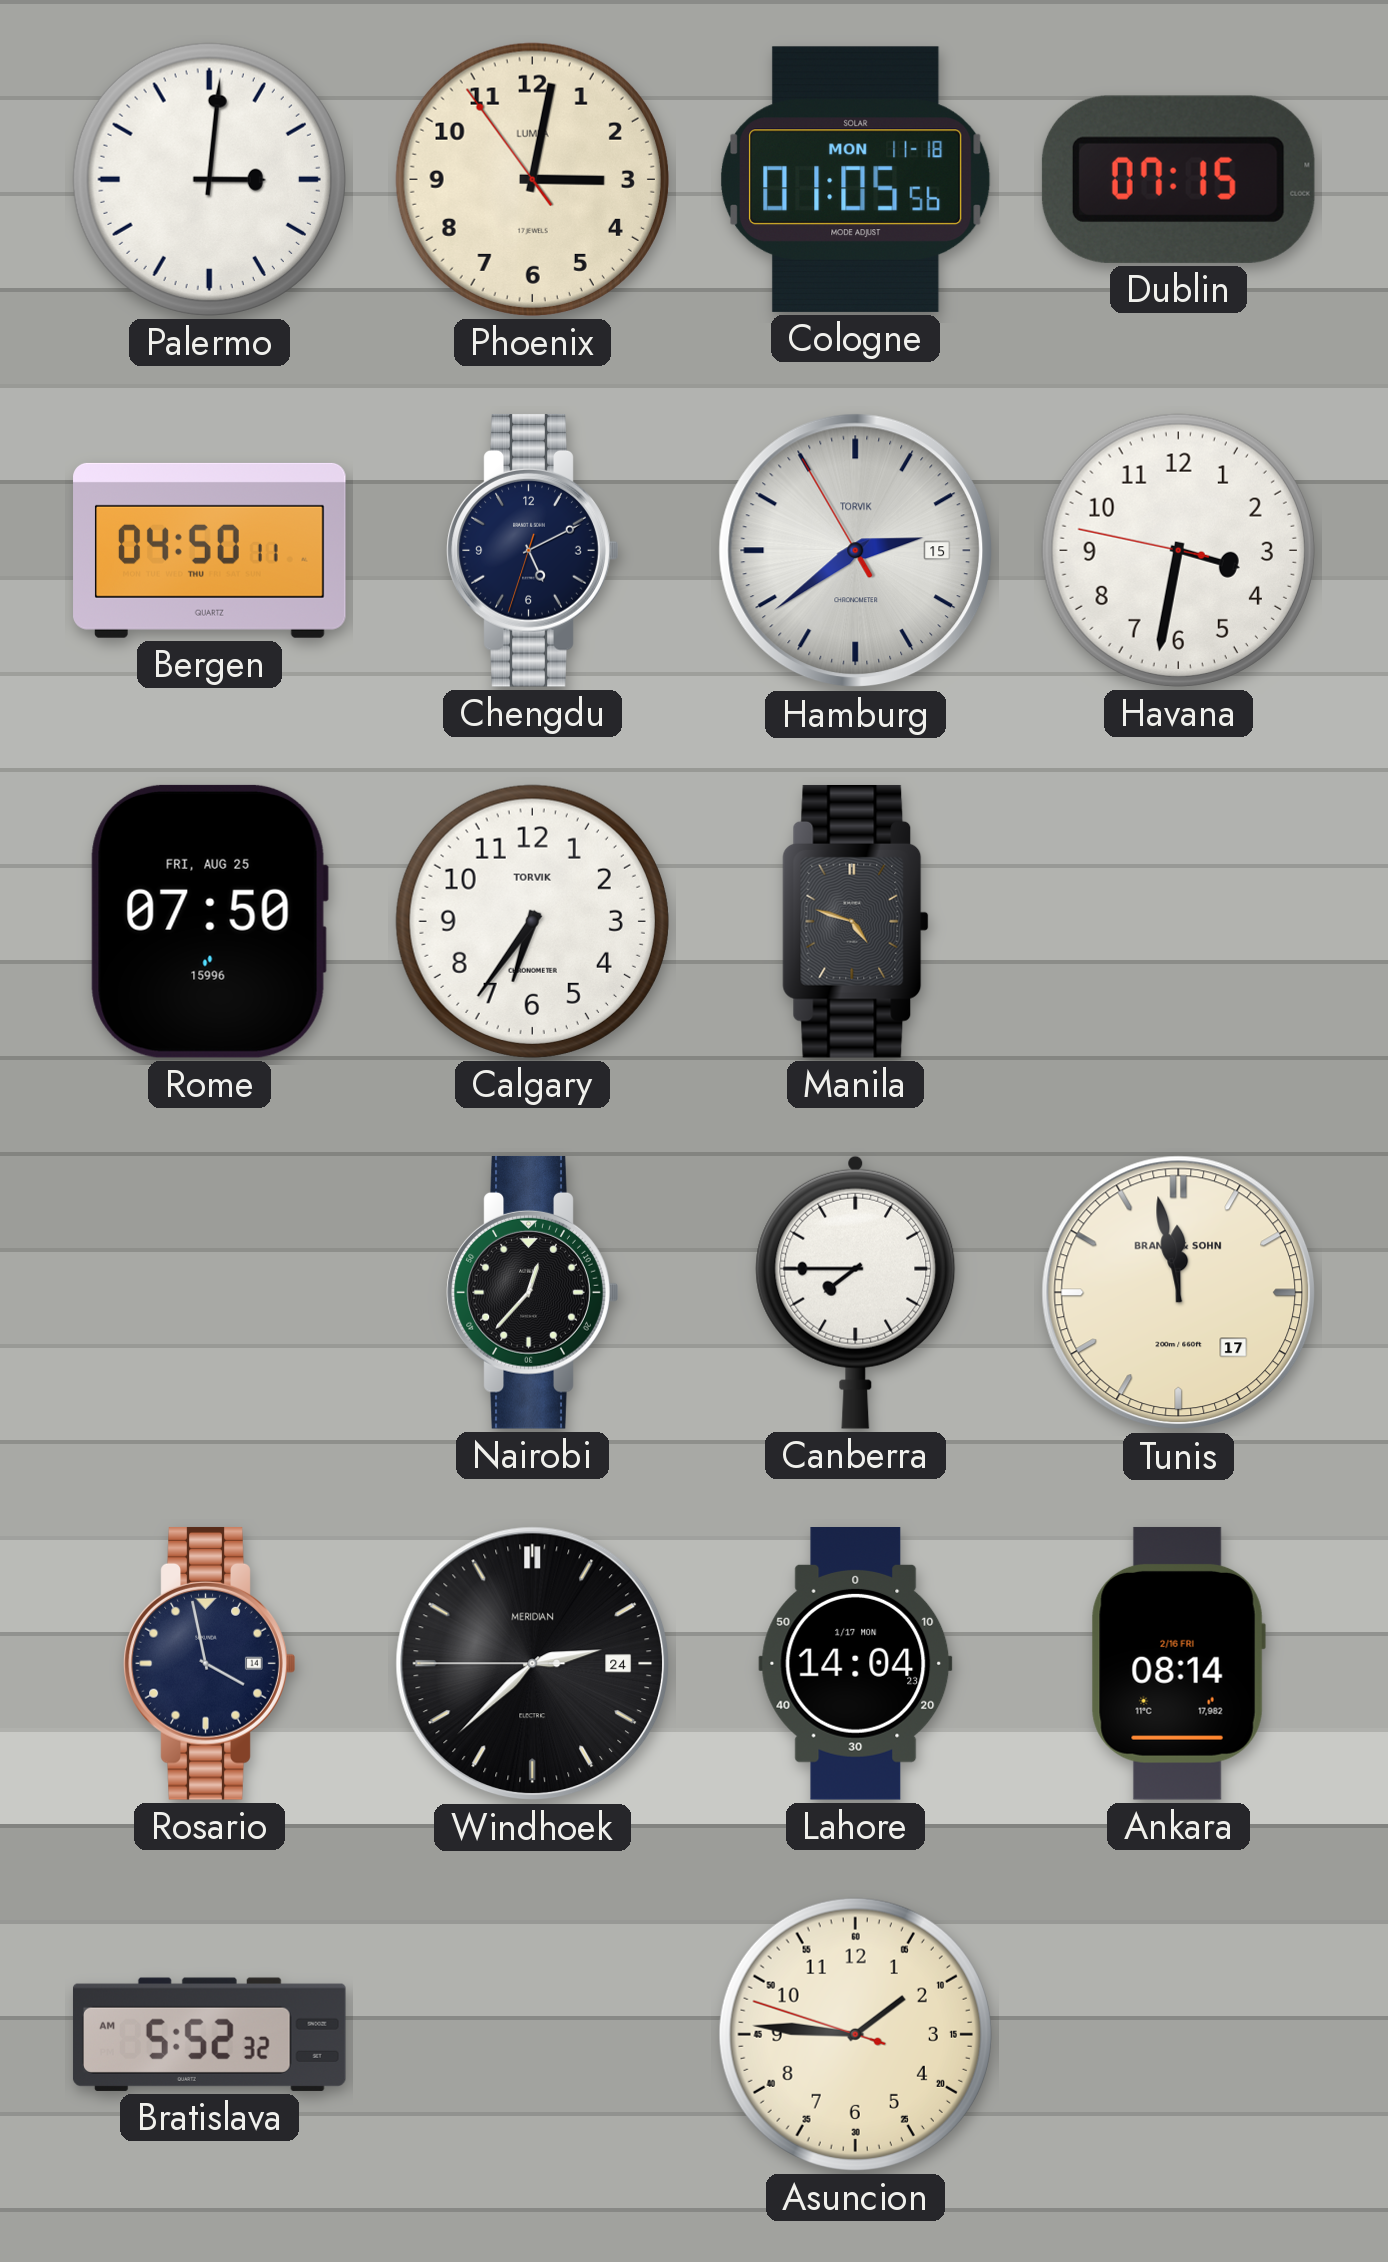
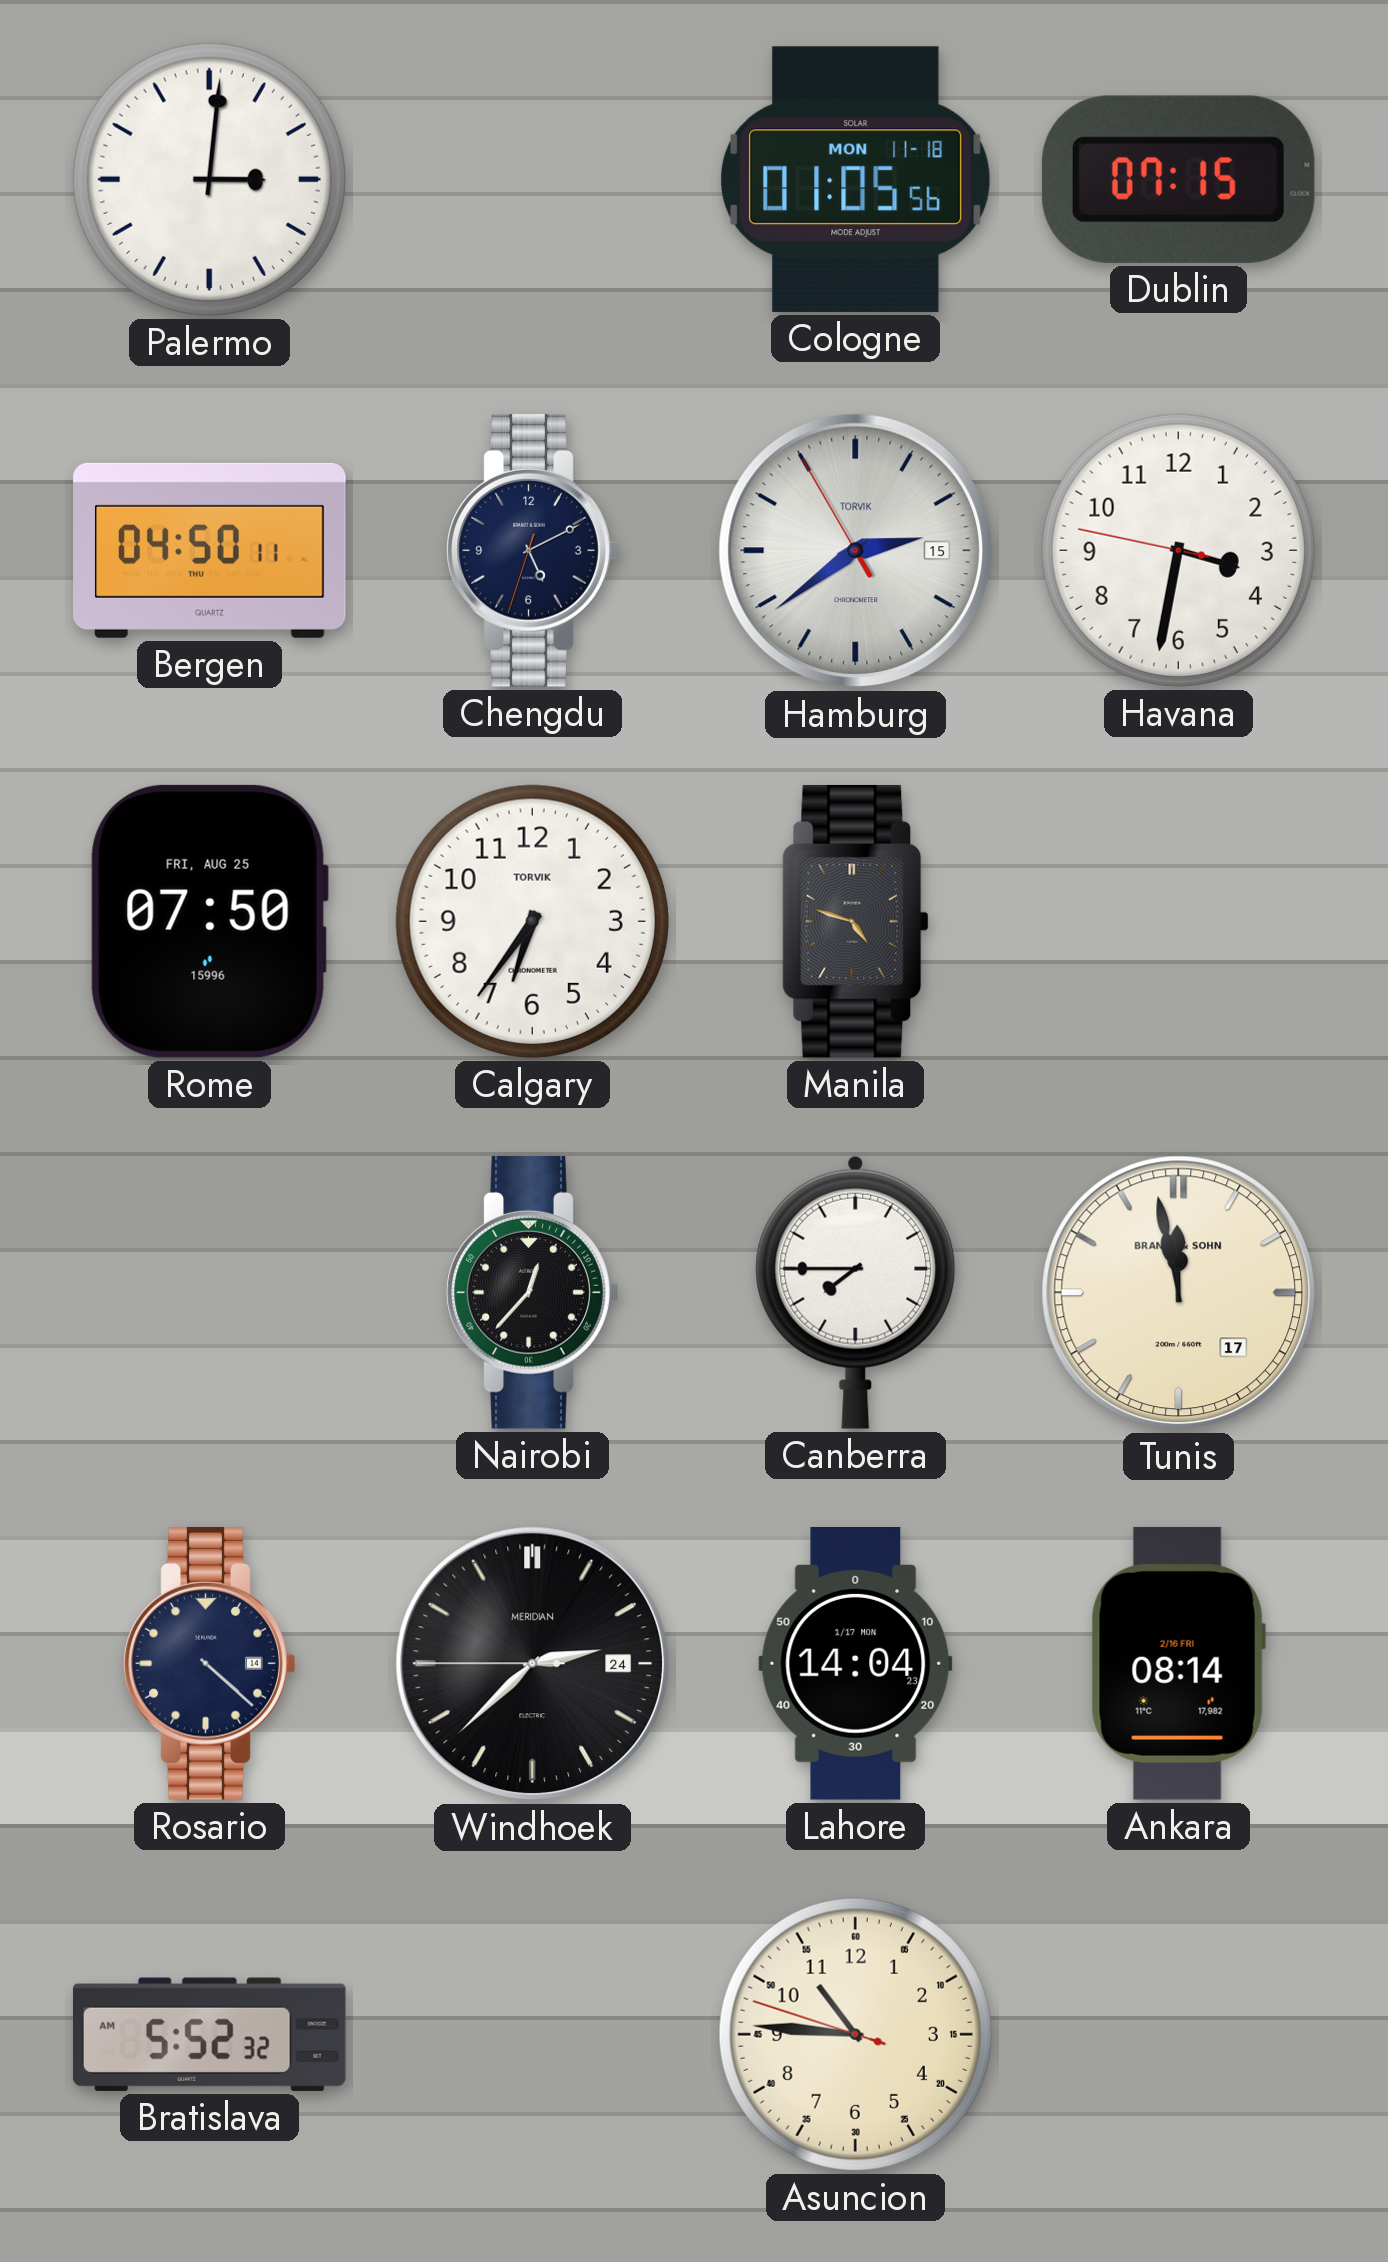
Phoenix: 3:01 -> none
Rosario: 3:58 -> 4:22
Asuncion: 1:45 -> 10:45
